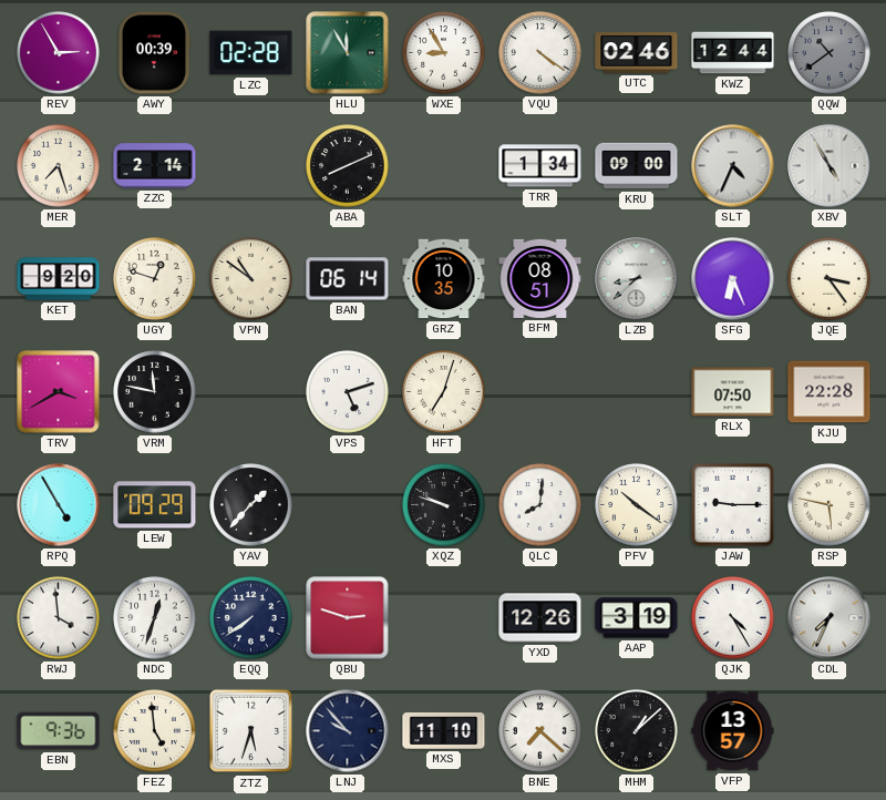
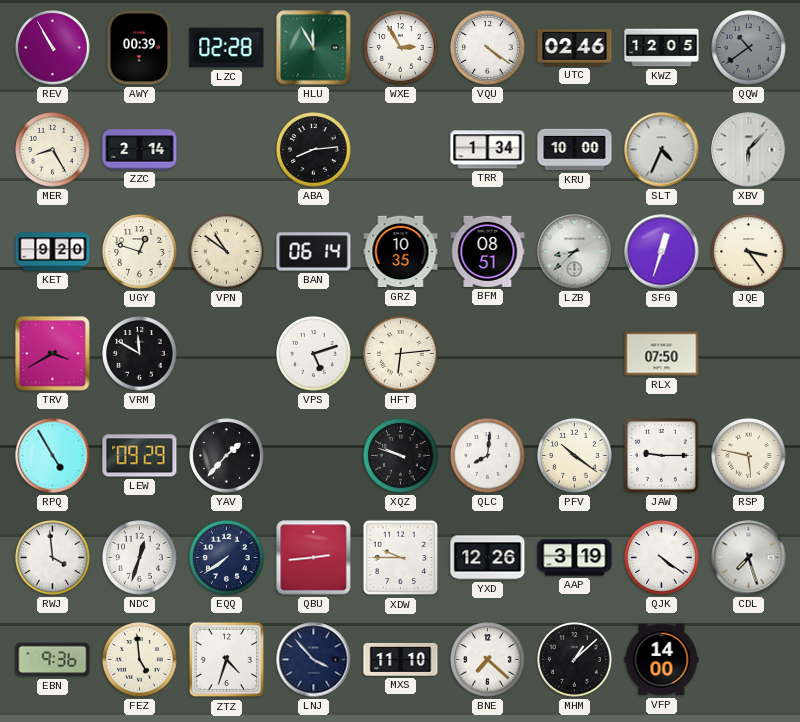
REV: 2:55 -> 10:55
WXE: 8:55 -> 2:55
KWZ: 12:44 -> 12:05
MER: 7:27 -> 8:25
ABA: 8:11 -> 8:14
KRU: 09:00 -> 10:00
XBV: 4:55 -> 6:07
SFG: 6:26 -> 12:33
VRM: 11:47 -> 11:50
HFT: 7:03 -> 6:14
KJU: 22:28 -> none
QBU: 2:48 -> 2:44
XDW: none -> 9:45
QJK: 4:25 -> 4:21
CDL: 7:34 -> 7:27
ZTZ: 5:33 -> 4:33
LNJ: 9:53 -> 3:53
VFP: 13:57 -> 14:00
